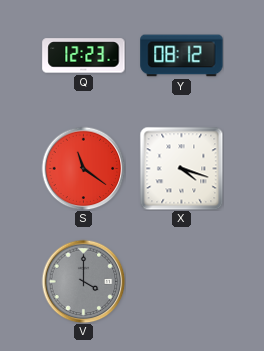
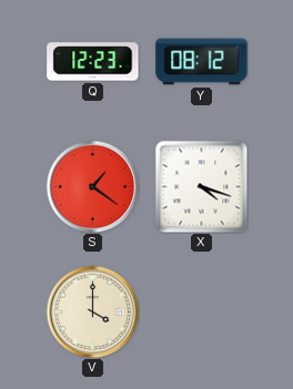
S: 11:21 -> 1:21
V dial: grey -> cream
